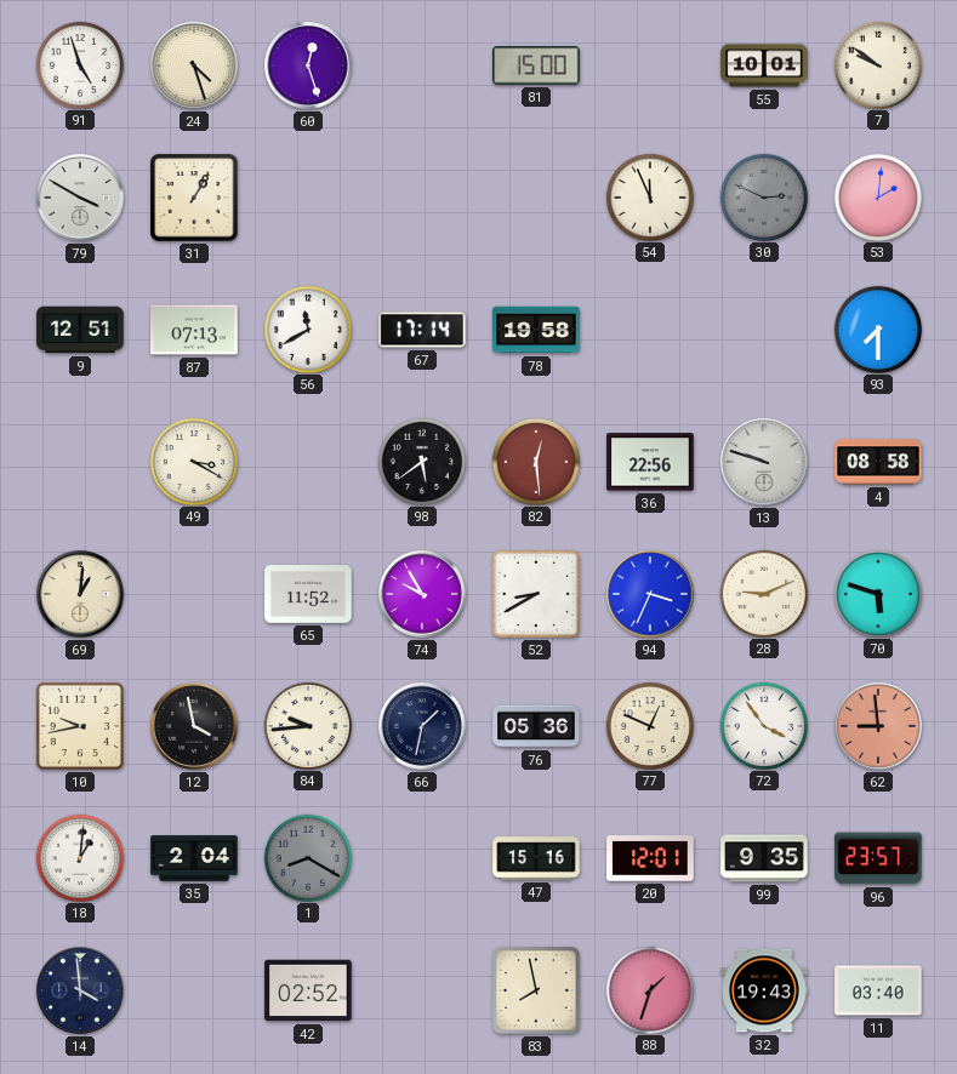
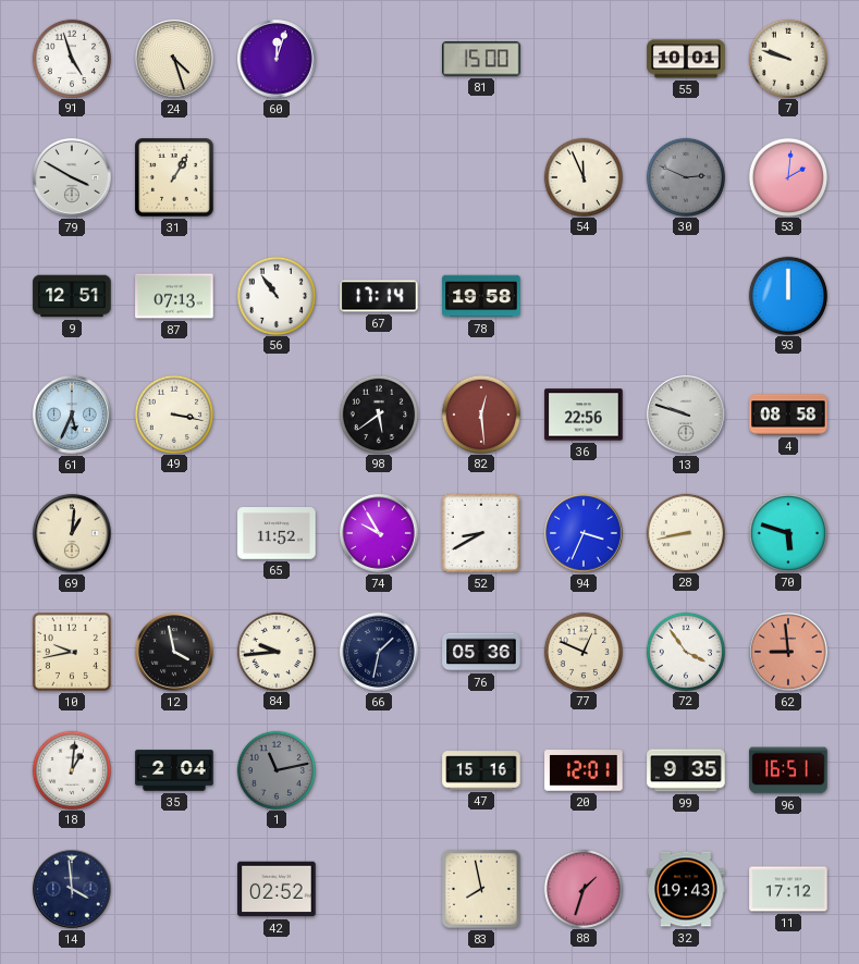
60: 12:27 -> 12:03
7: 9:51 -> 9:48
56: 11:40 -> 10:54
93: 7:30 -> 12:00
61: none -> 5:34
49: 3:20 -> 3:17
28: 9:11 -> 8:43
1: 8:20 -> 11:13
96: 23:57 -> 16:51
11: 03:40 -> 17:12
